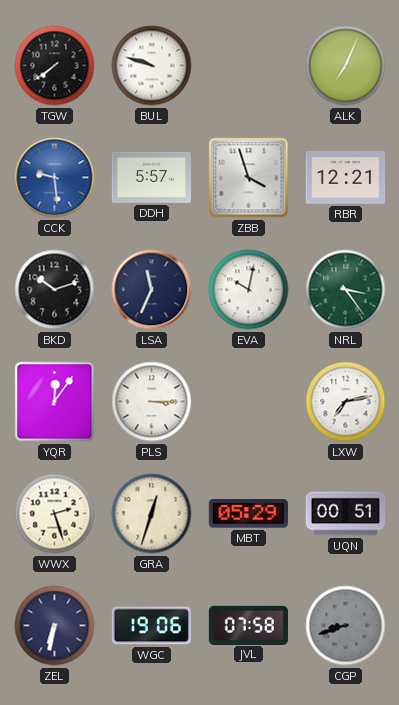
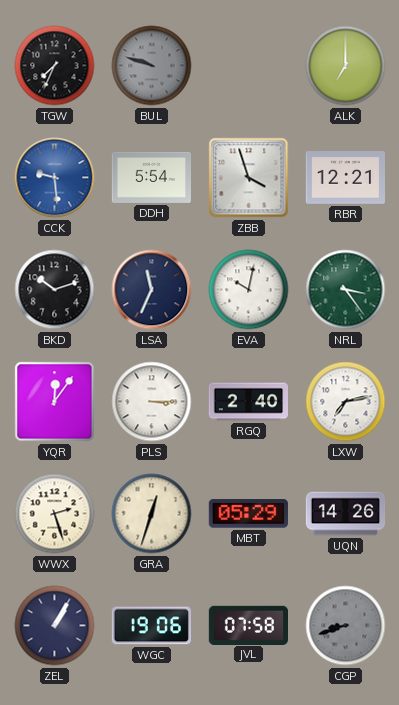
TGW: 7:39 -> 7:34
BUL dial: white -> grey
ALK: 7:04 -> 7:00
DDH: 5:57 -> 5:54
RGQ: none -> 2:40
UQN: 00:51 -> 14:26
ZEL: 6:32 -> 1:05
